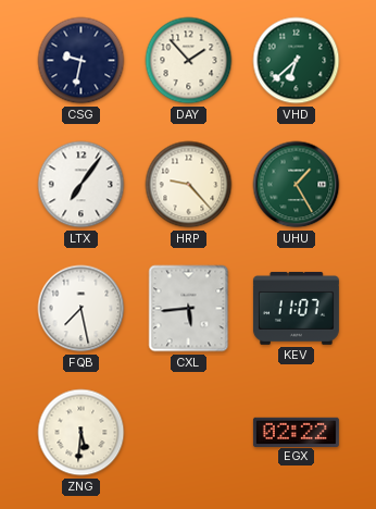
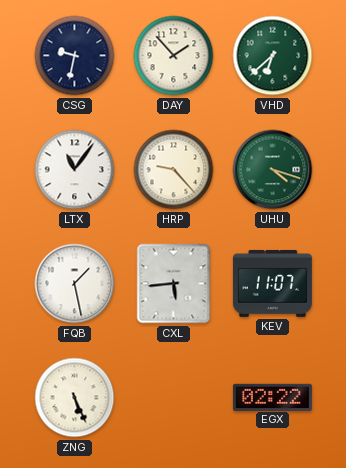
LTX: 7:06 -> 11:06
UHU: 1:25 -> 4:18
FQB: 7:28 -> 1:28
ZNG: 5:31 -> 5:26
